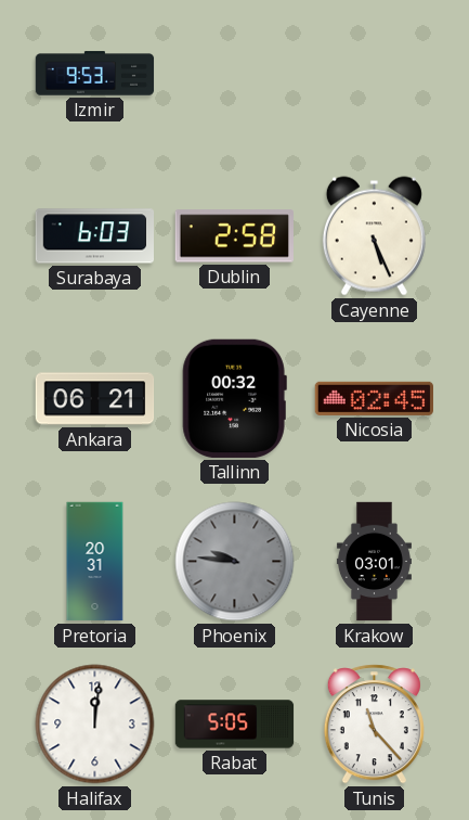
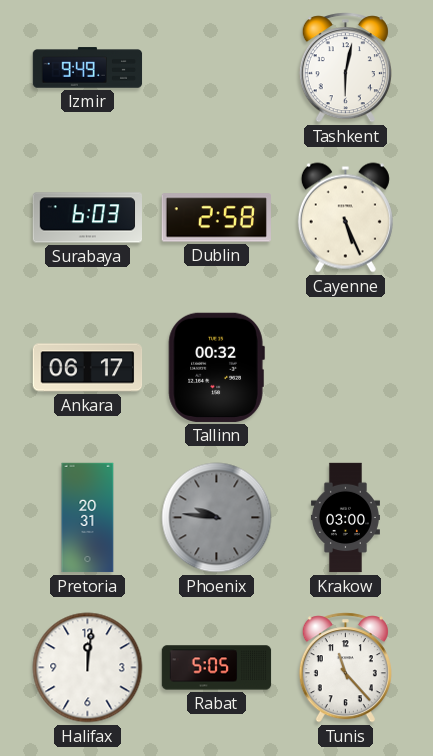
Izmir: 9:53 -> 9:49
Tashkent: none -> 6:02
Ankara: 06:21 -> 06:17
Nicosia: 02:45 -> none
Krakow: 03:01 -> 03:00
